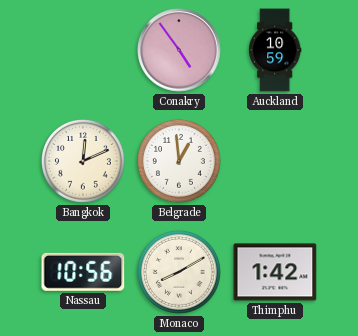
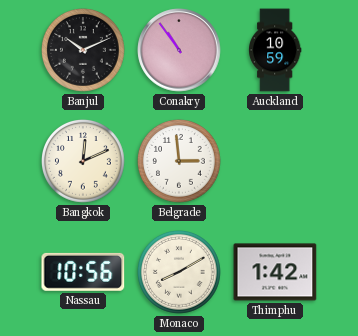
Banjul: none -> 10:11
Conakry: 4:54 -> 10:54
Belgrade: 12:59 -> 2:59
